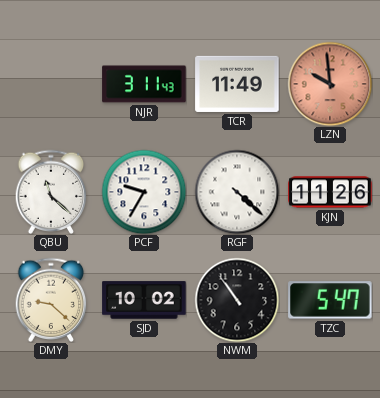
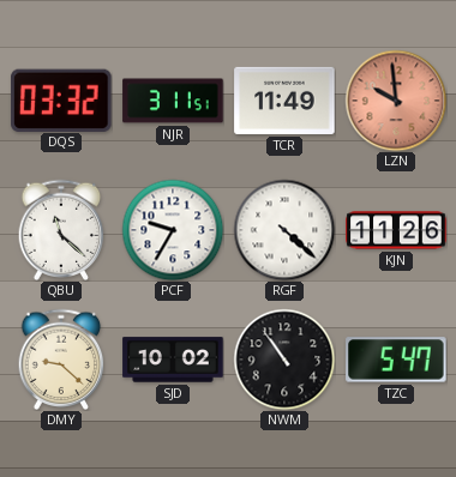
DQS: none -> 03:32
NJR: 3:11:43 -> 3:11:51
